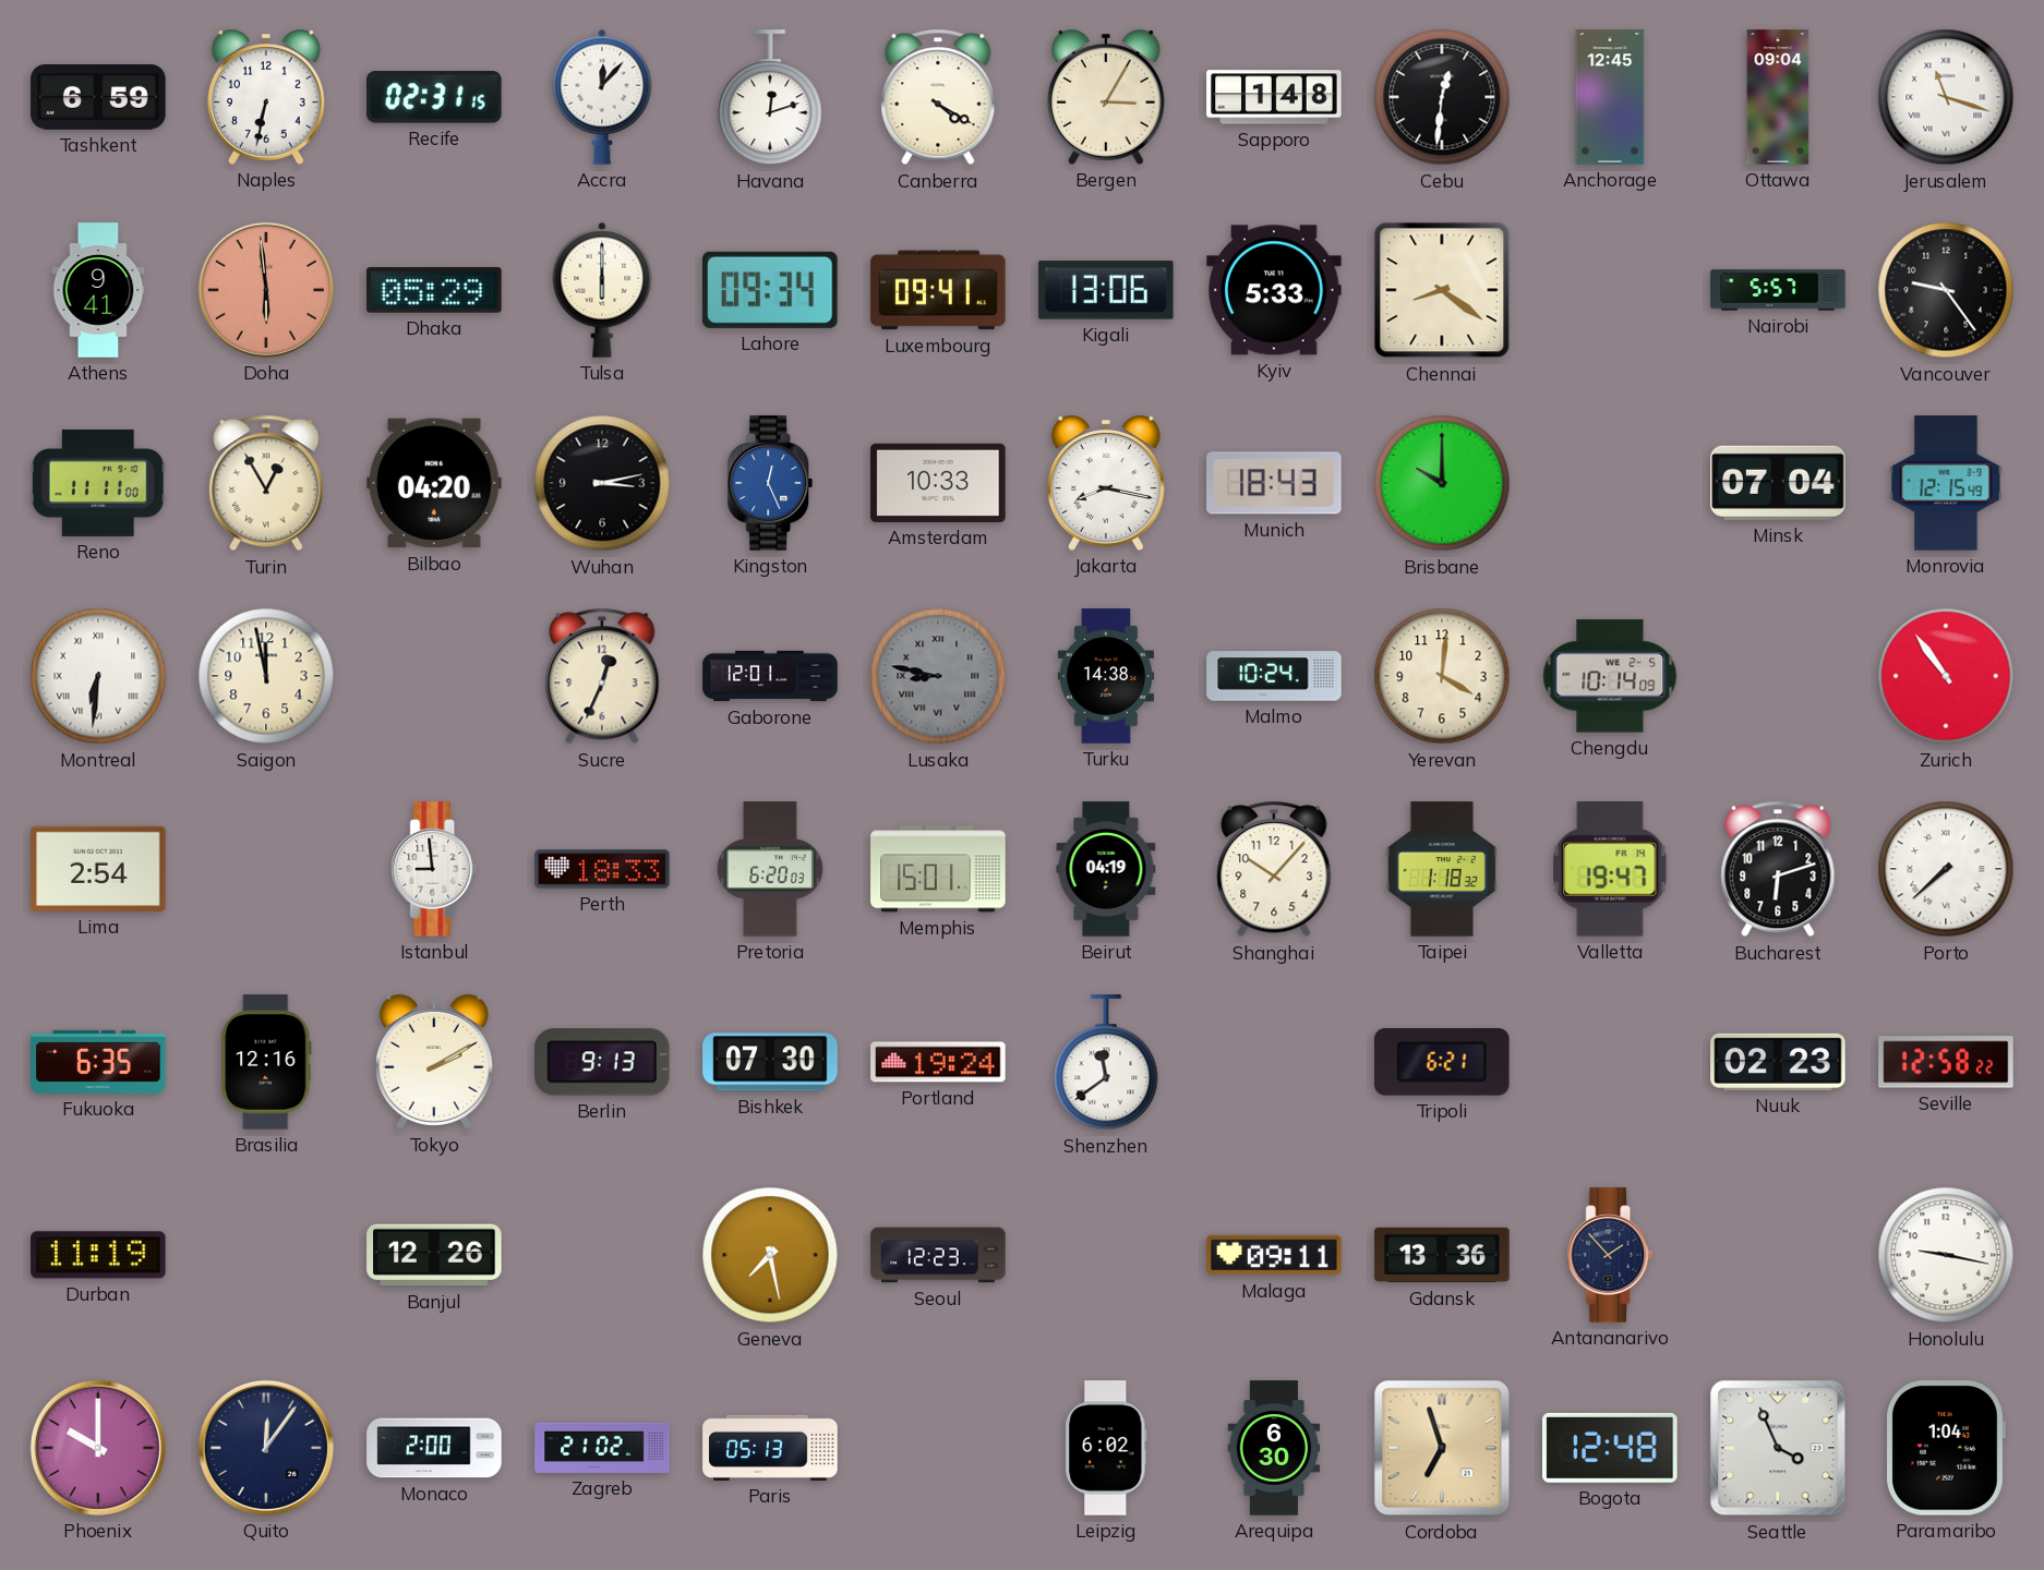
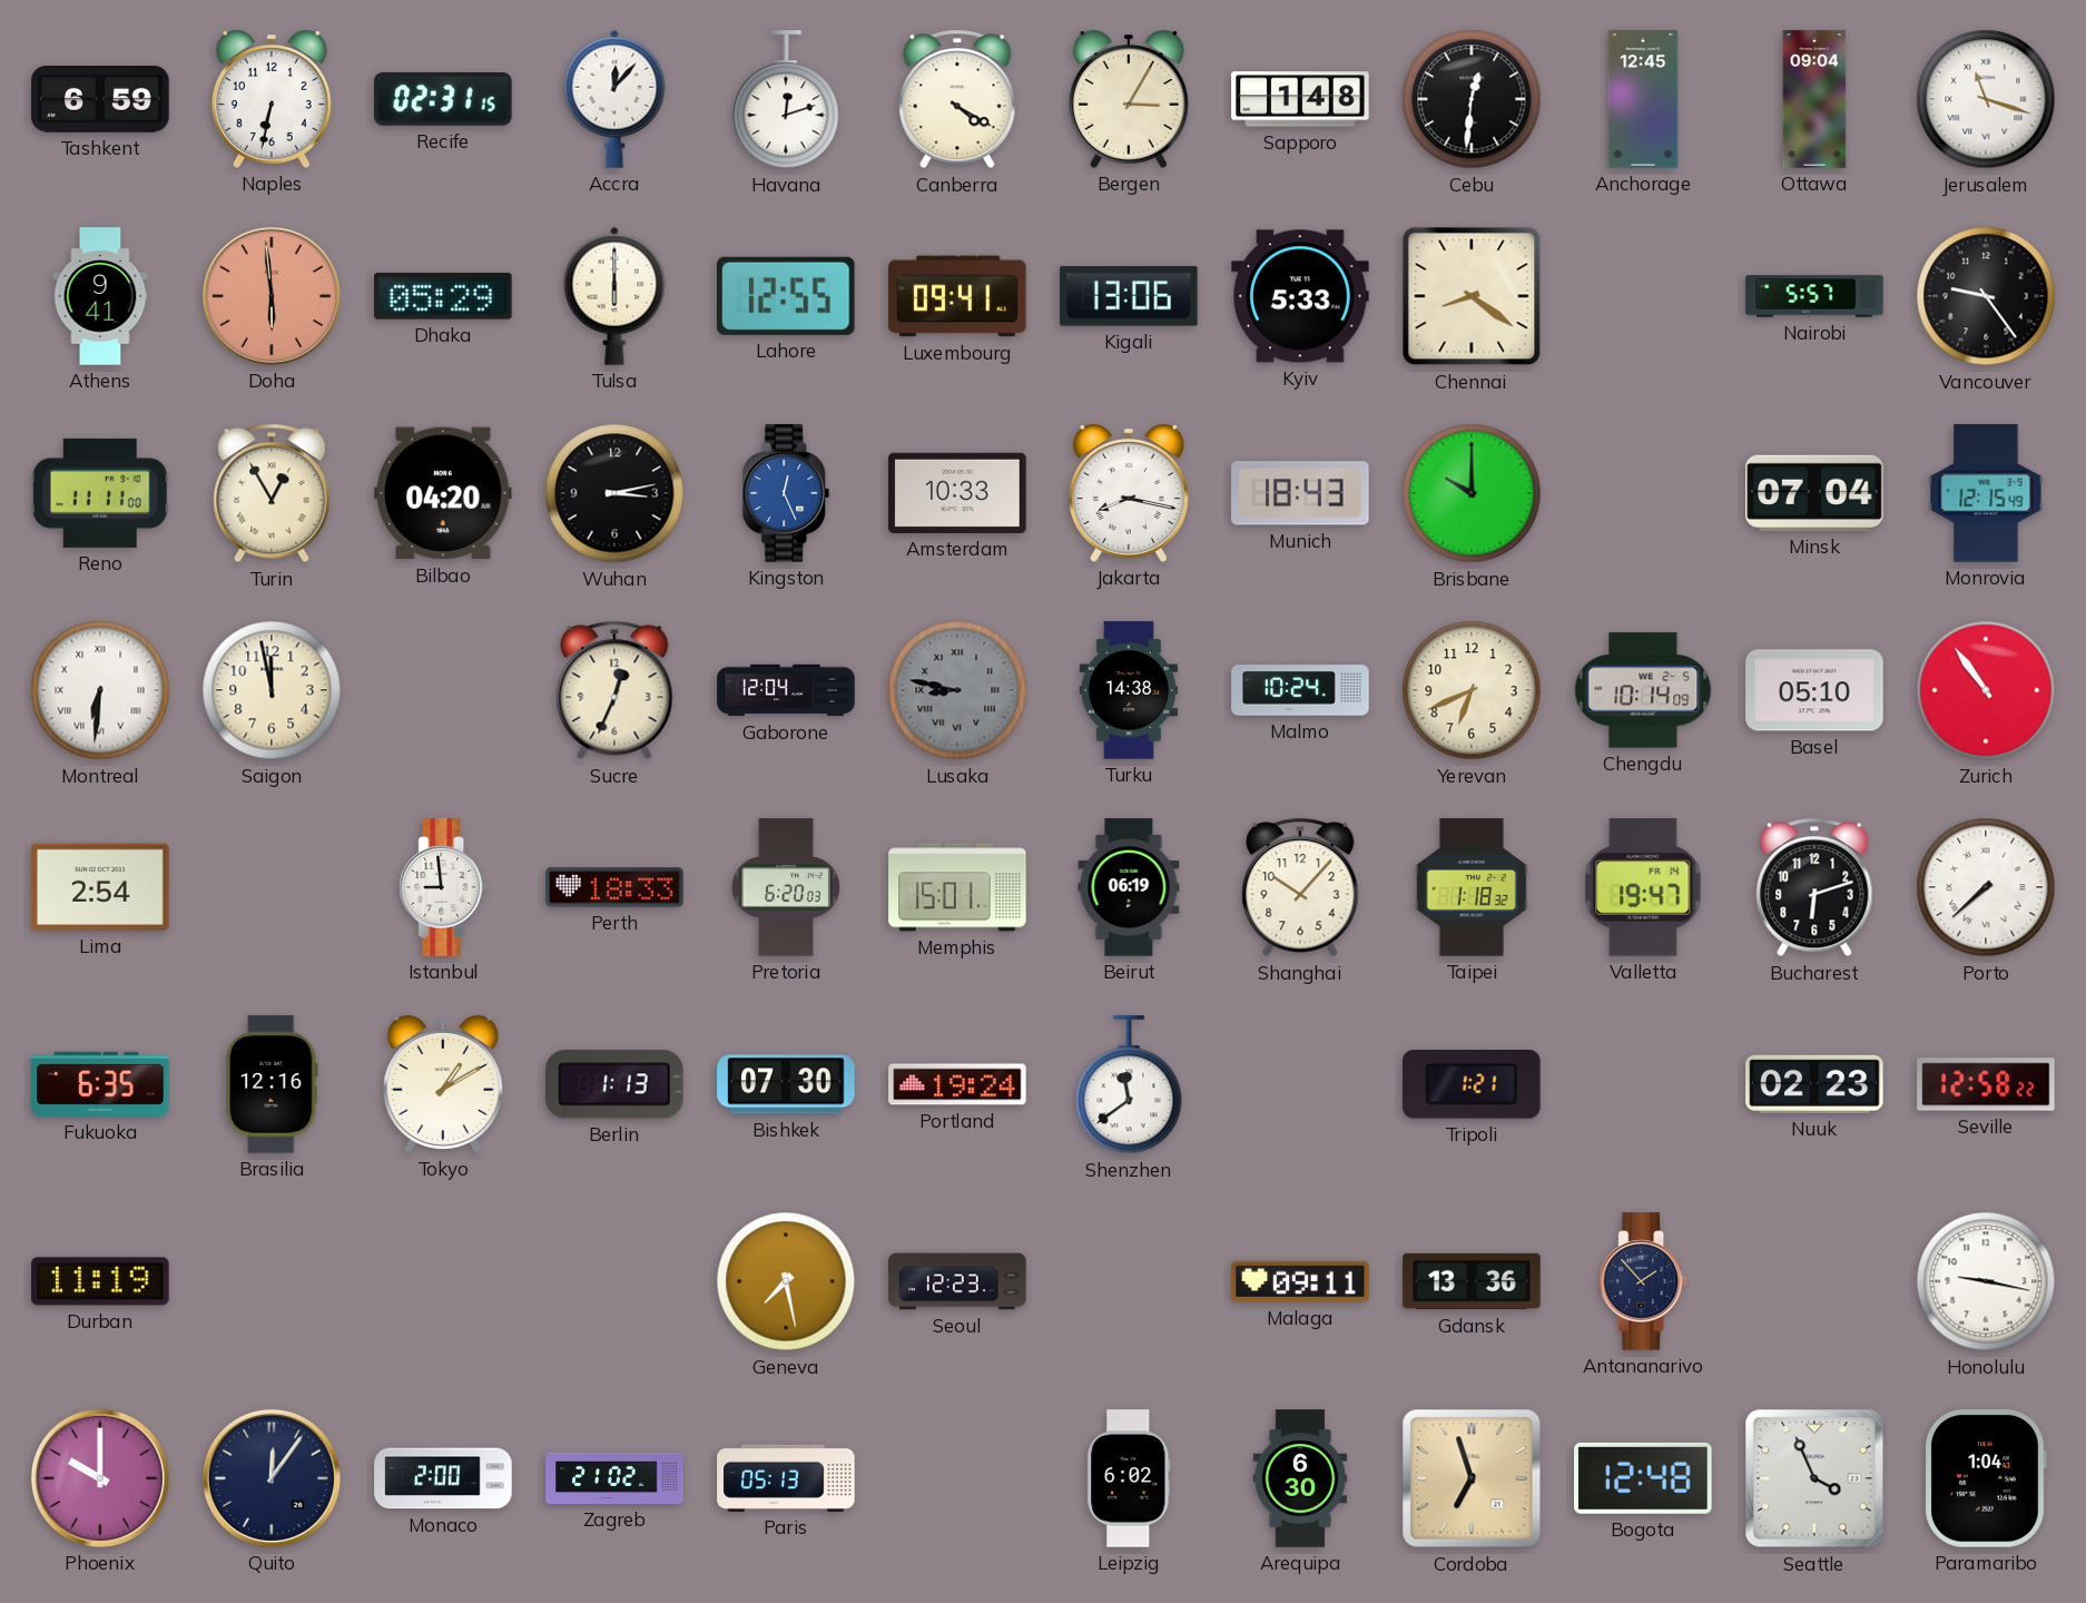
Lahore: 09:34 -> 12:55
Gaborone: 12:01 -> 12:04
Yerevan: 4:01 -> 6:41
Basel: none -> 05:10
Beirut: 04:19 -> 06:19
Tokyo: 2:10 -> 1:10
Berlin: 9:13 -> 1:13
Tripoli: 6:21 -> 1:21
Banjul: 12:26 -> none
